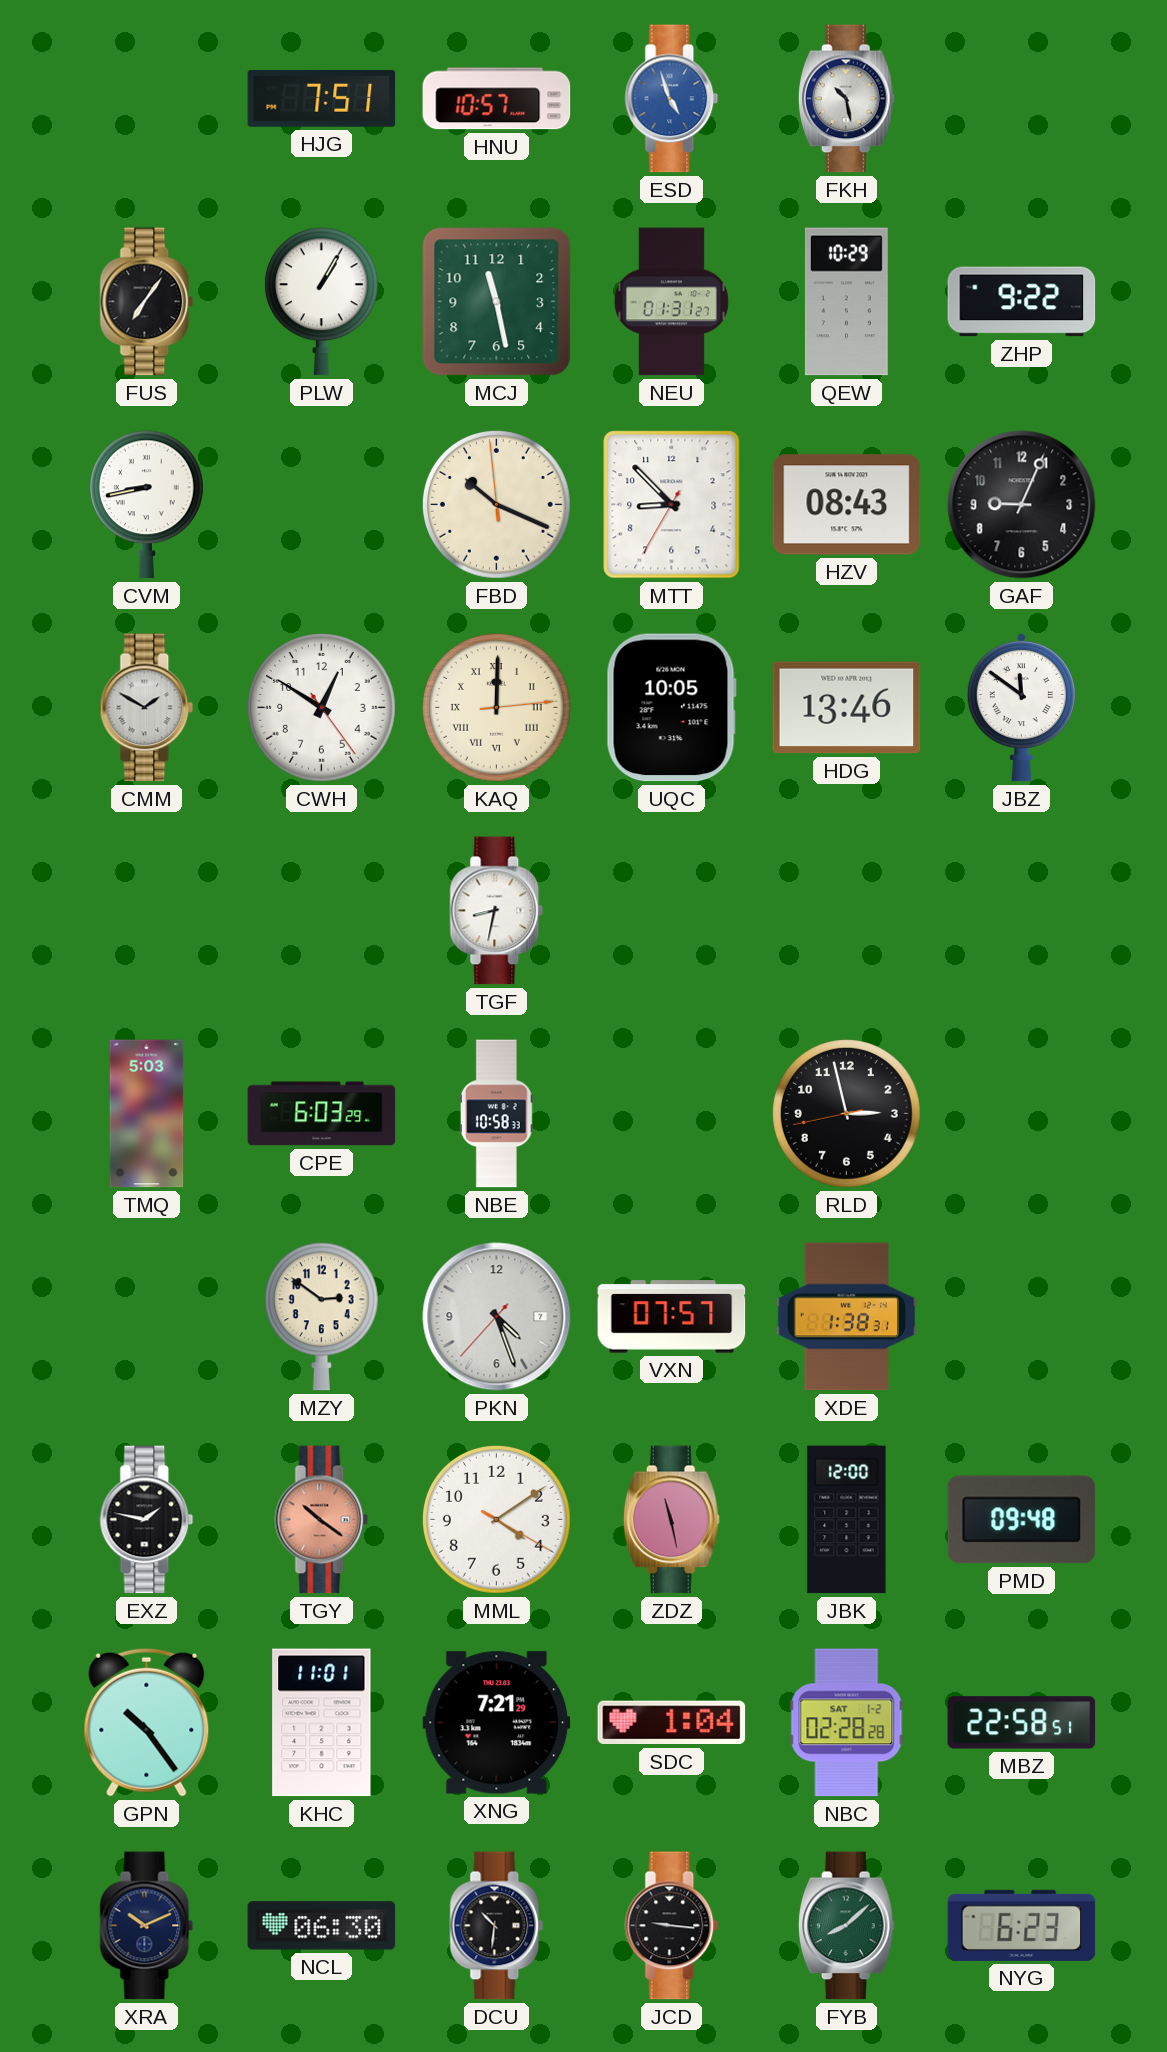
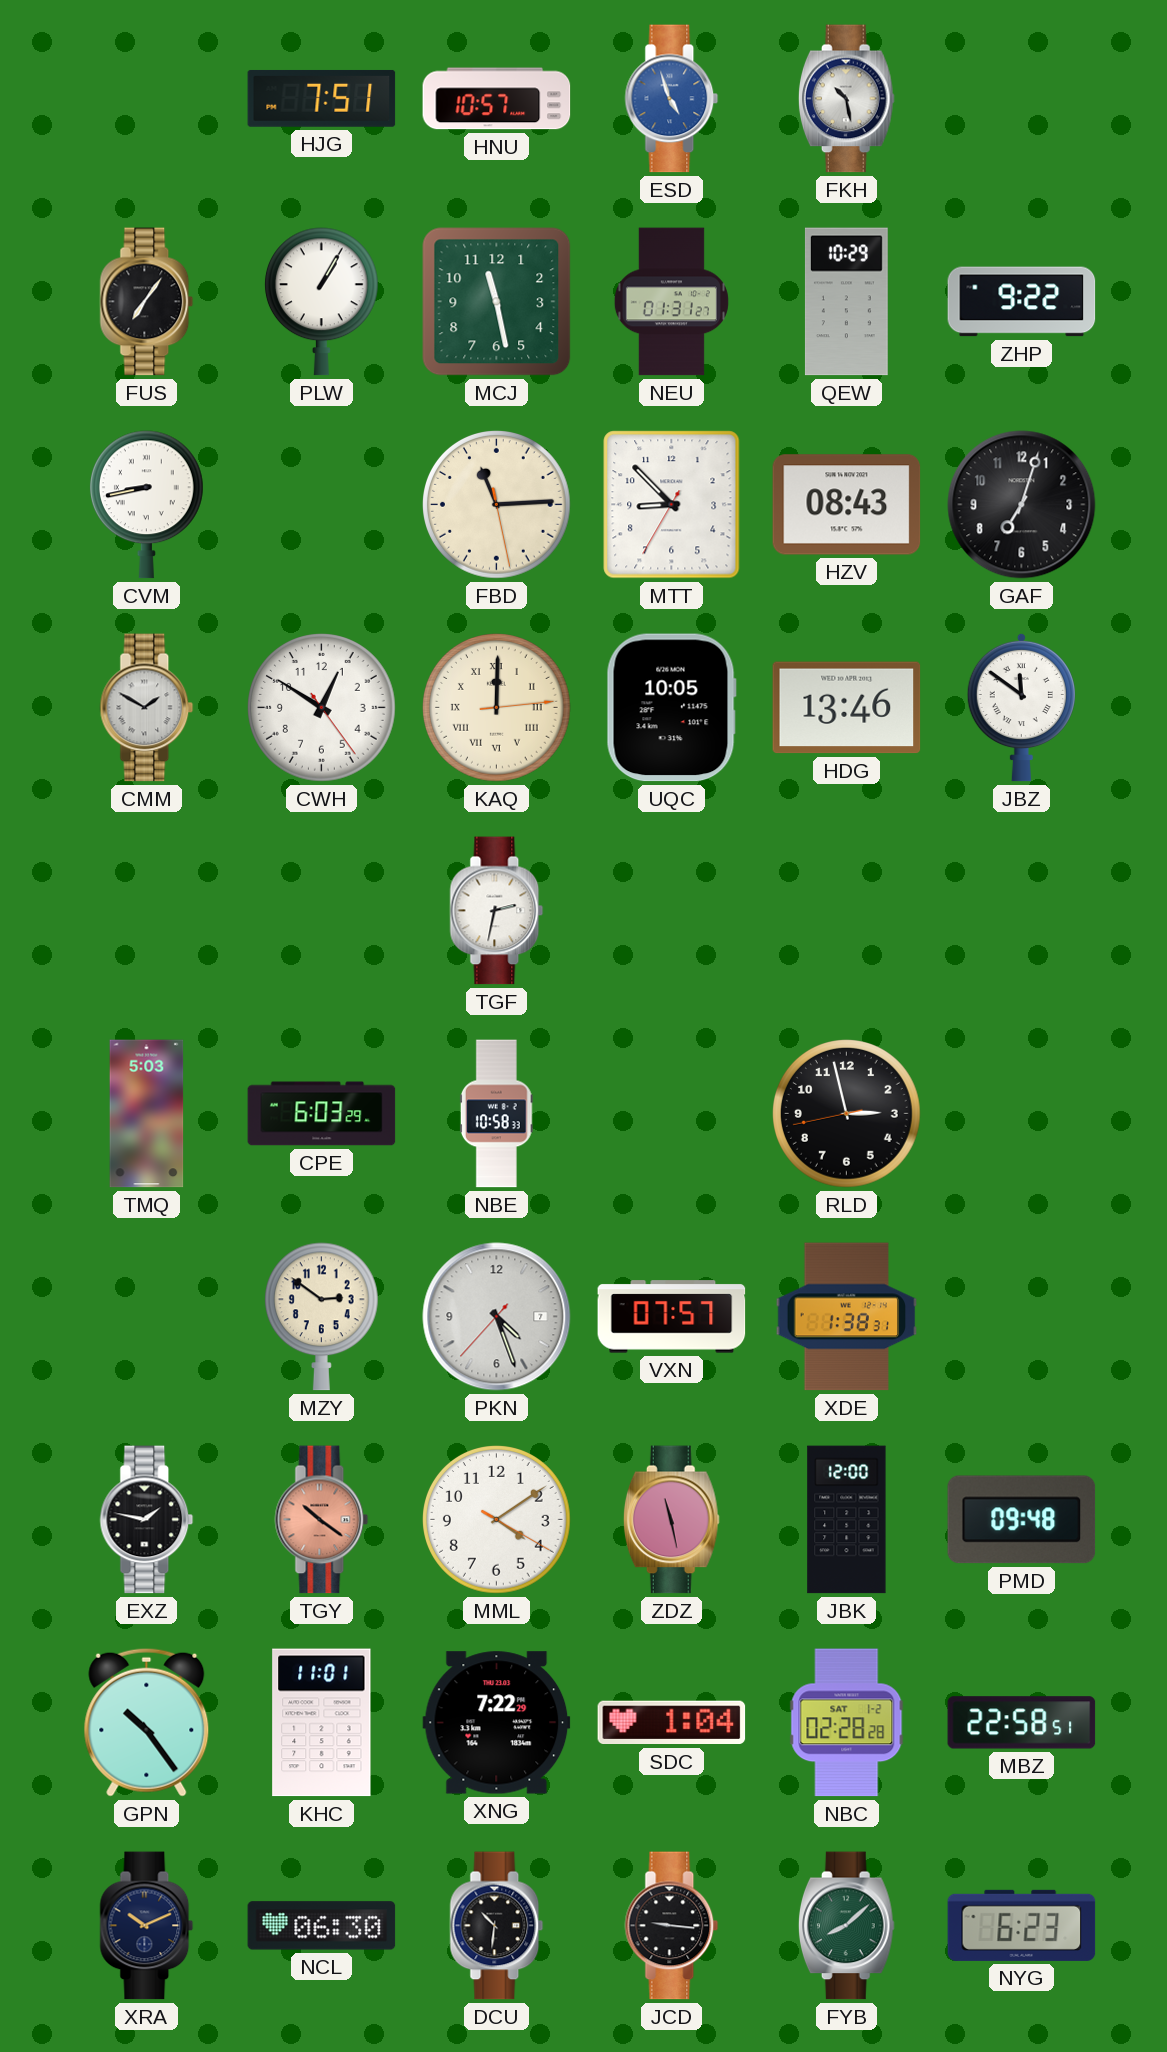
FBD: 10:18 -> 11:14
GAF: 9:04 -> 7:03
TGF: 8:32 -> 2:32
XNG: 7:21 -> 7:22
